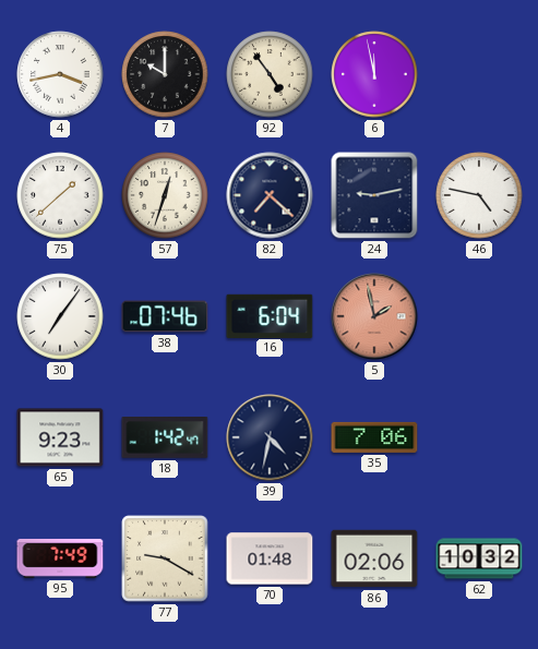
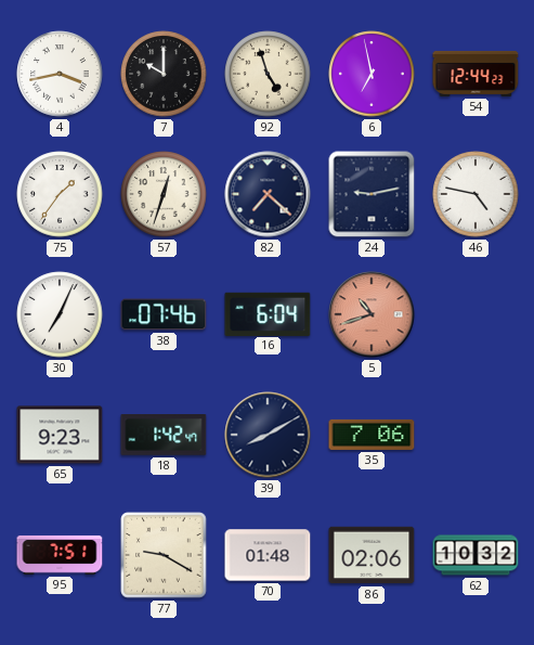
92: 4:54 -> 4:57
6: 11:58 -> 6:58
54: none -> 12:44
75: 1:38 -> 1:36
30: 7:06 -> 7:04
5: 1:58 -> 10:42
39: 4:32 -> 8:10
95: 7:49 -> 7:51
